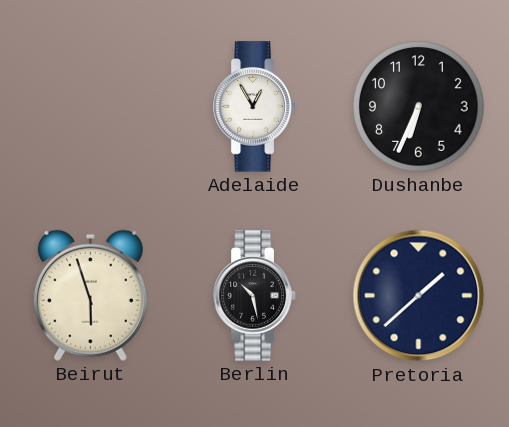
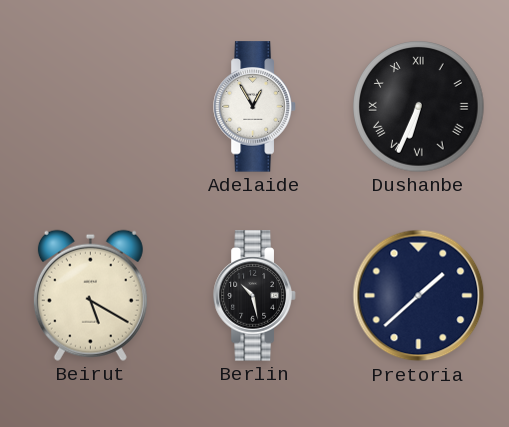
Dushanbe numerals: Arabic -> Roman
Beirut: 5:57 -> 5:20
